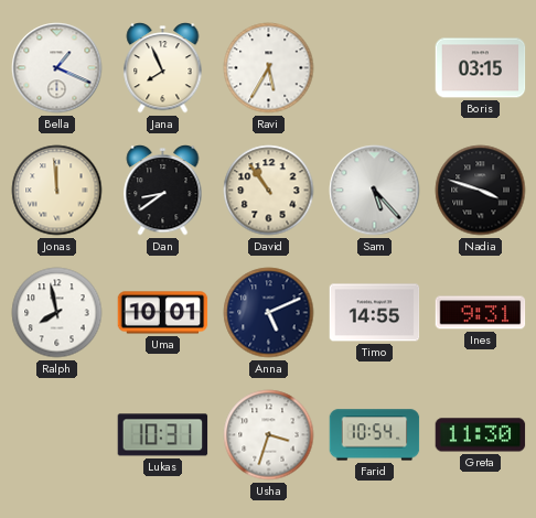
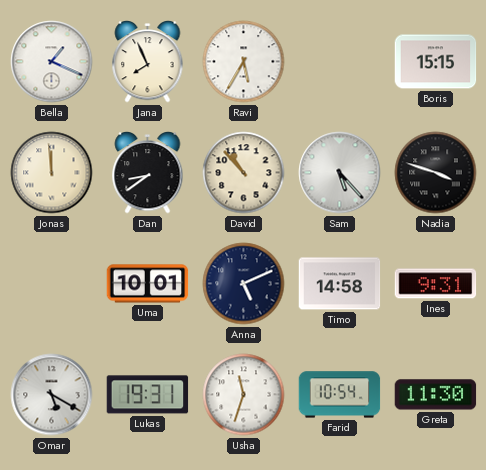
Boris: 03:15 -> 15:15
David: 10:54 -> 10:53
Ralph: 7:58 -> none
Timo: 14:55 -> 14:58
Omar: none -> 5:20
Lukas: 10:31 -> 19:31
Usha: 3:33 -> 11:33
